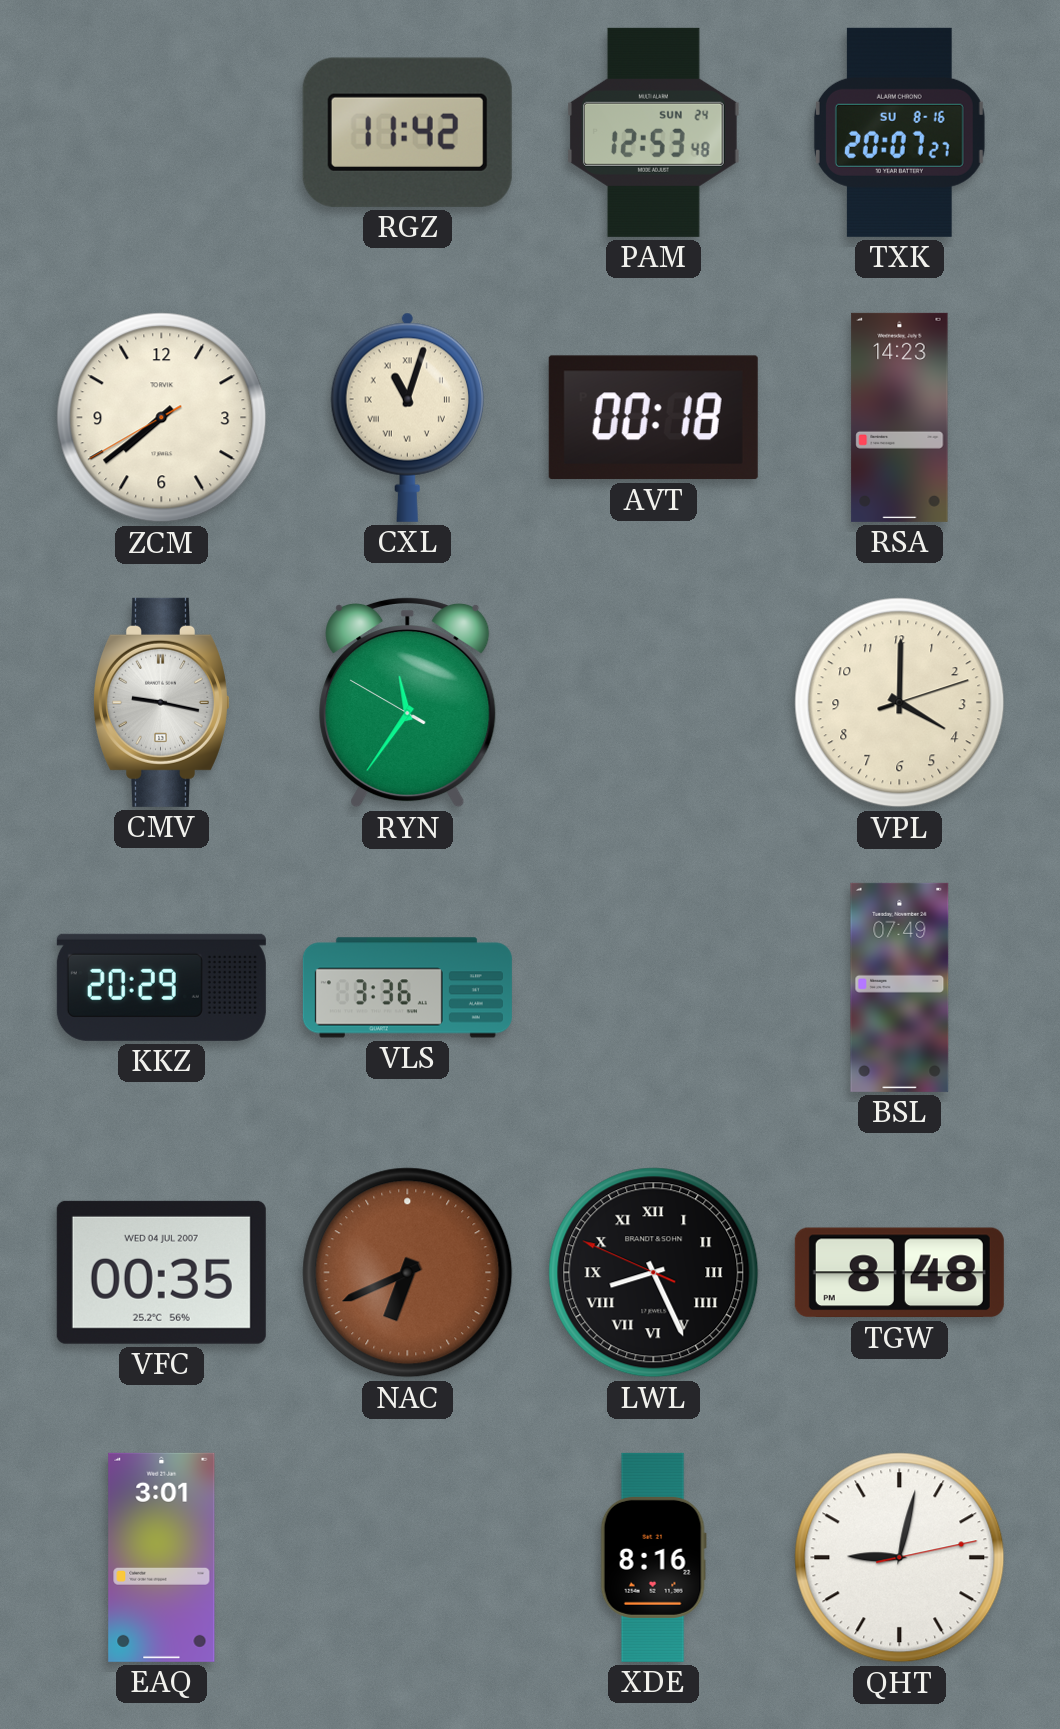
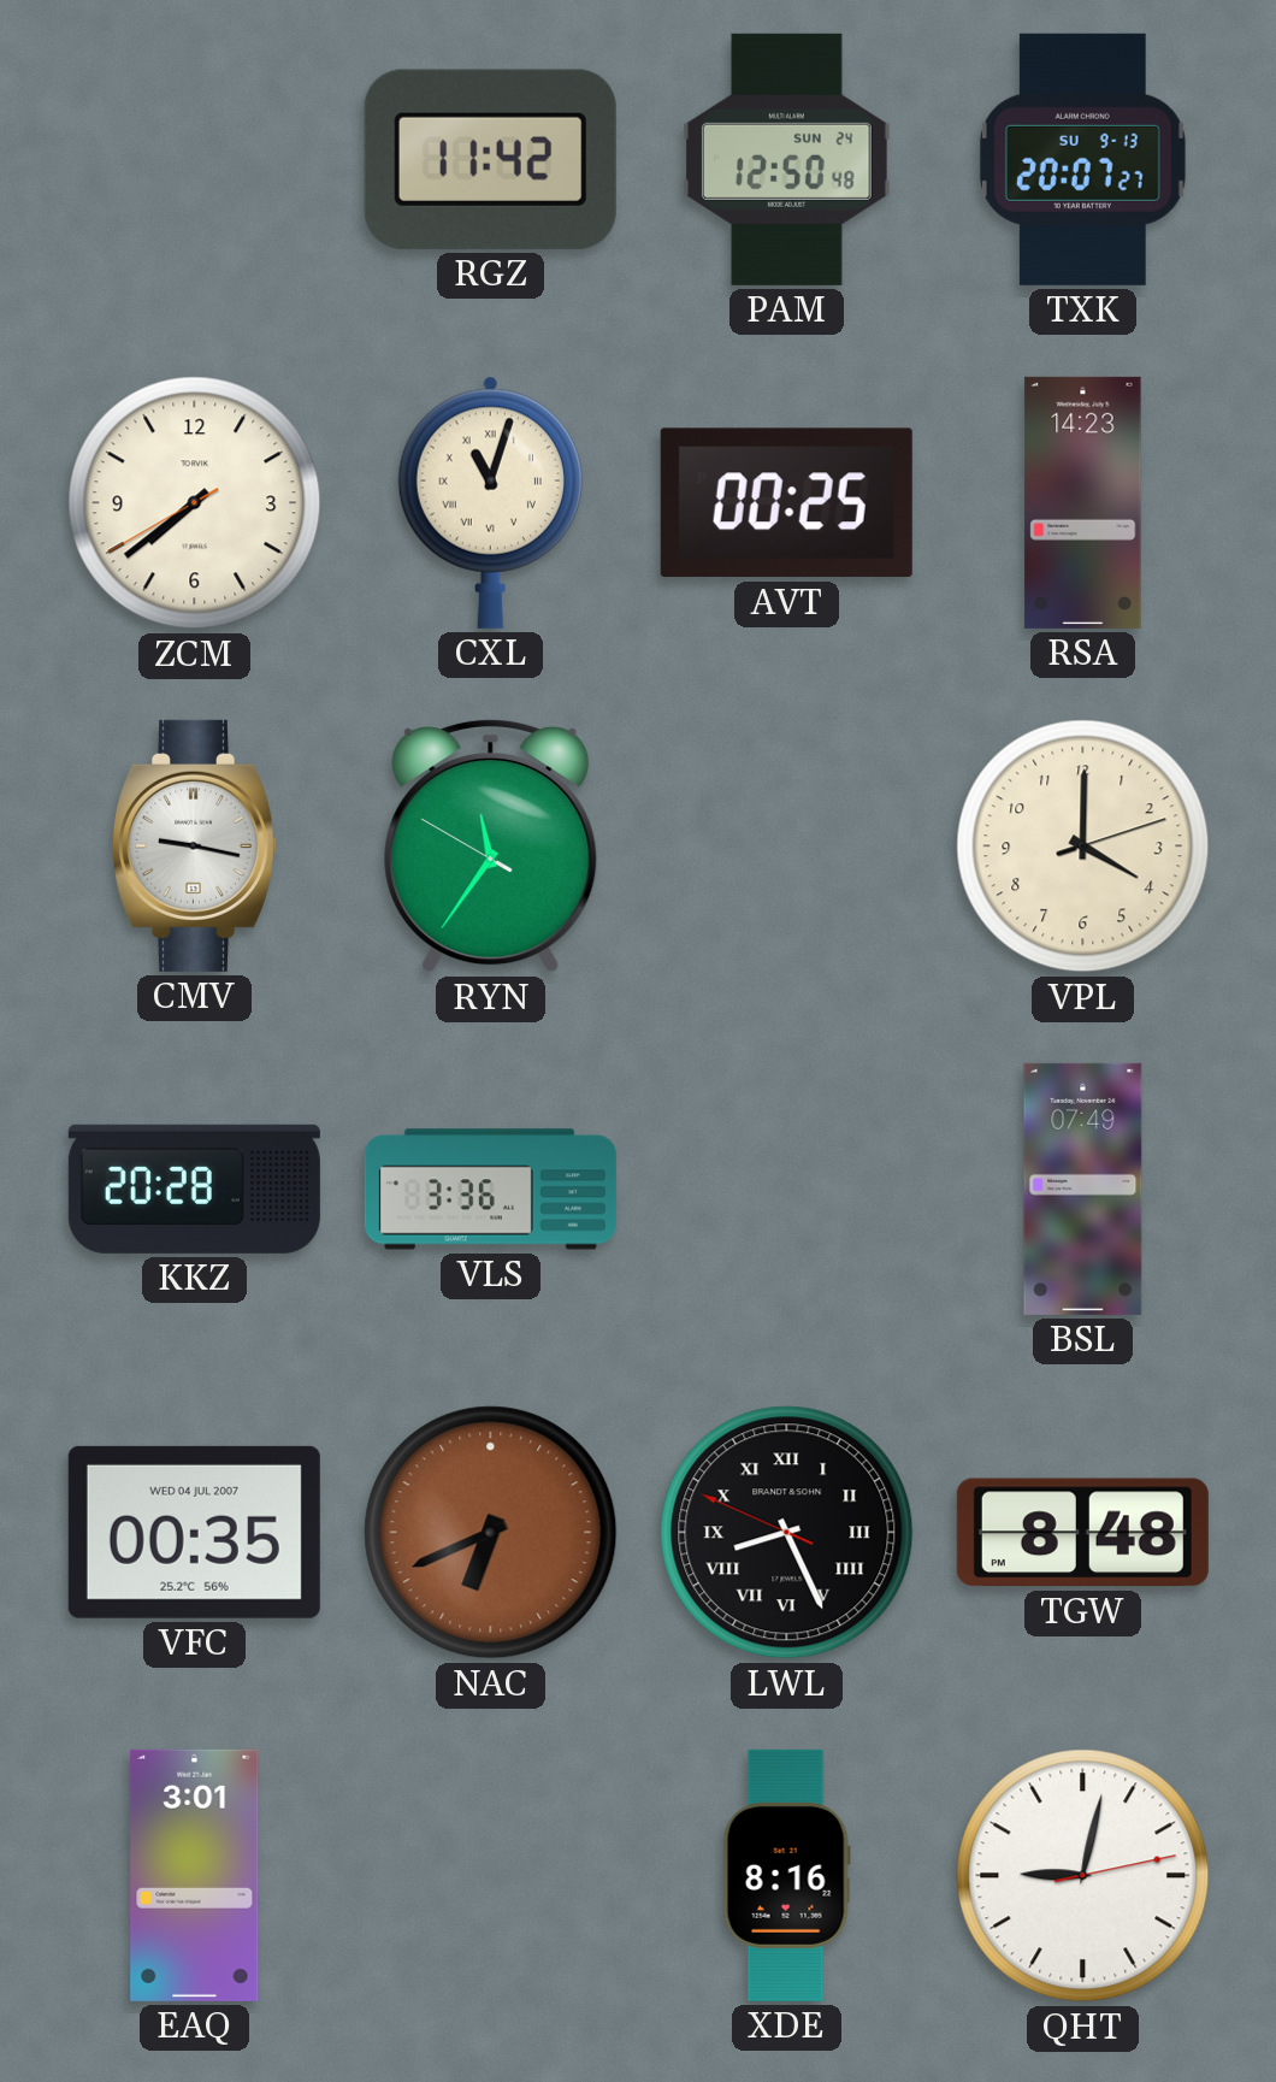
PAM: 12:53 -> 12:50
TXK date: SU 8-16 -> SU 9-13
AVT: 00:18 -> 00:25
KKZ: 20:29 -> 20:28
